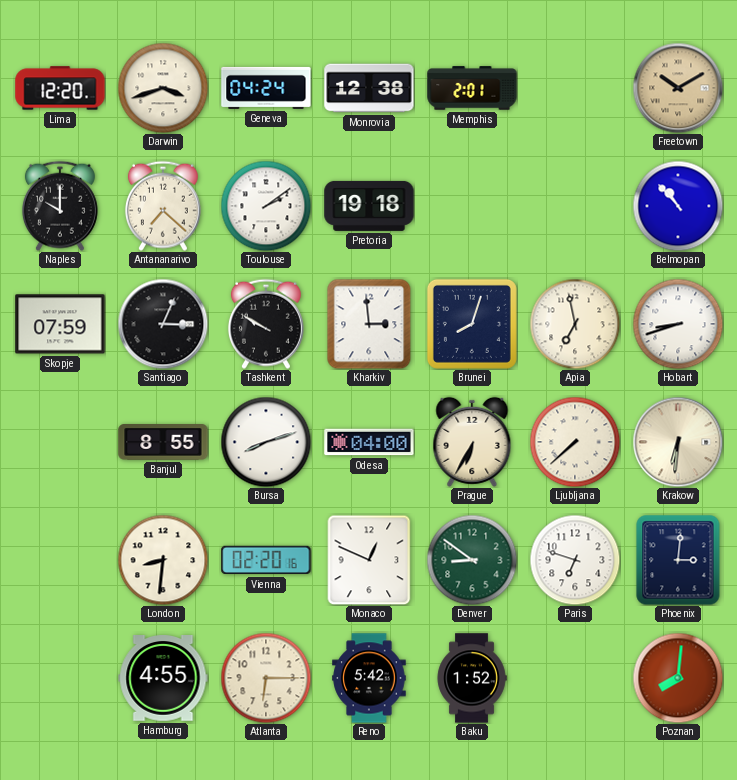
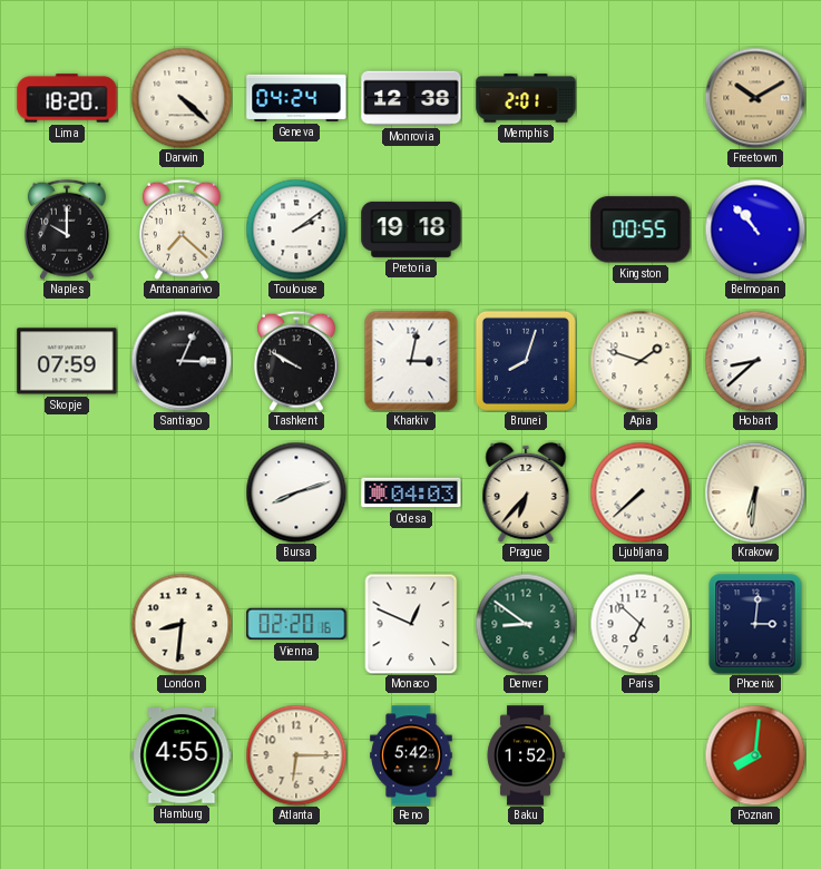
Lima: 12:20 -> 18:20
Darwin: 3:42 -> 4:22
Kingston: none -> 00:55
Kharkiv: 2:59 -> 3:02
Apia: 6:58 -> 1:48
Hobart: 8:42 -> 8:38
Banjul: 8:55 -> none
Odesa: 04:00 -> 04:03
Prague: 6:35 -> 6:37
Paris: 6:48 -> 6:52
